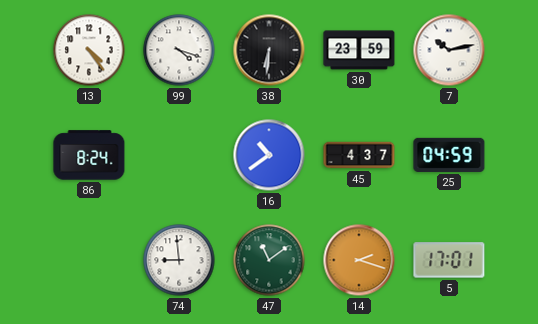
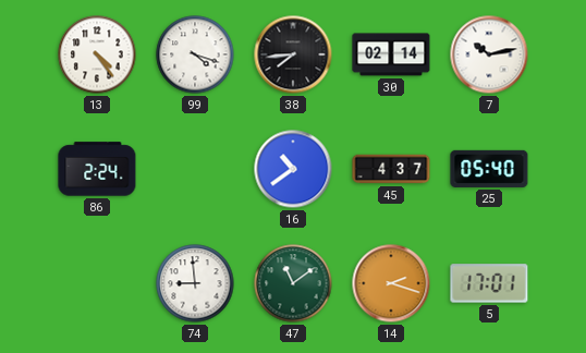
38: 6:31 -> 7:44
30: 23:59 -> 02:14
86: 8:24 -> 2:24
25: 04:59 -> 05:40
